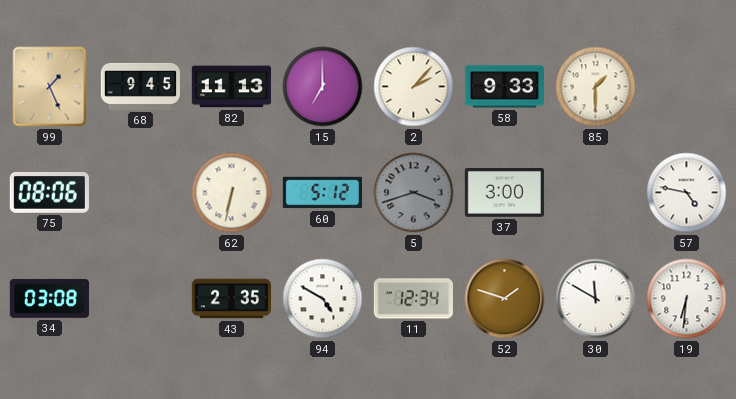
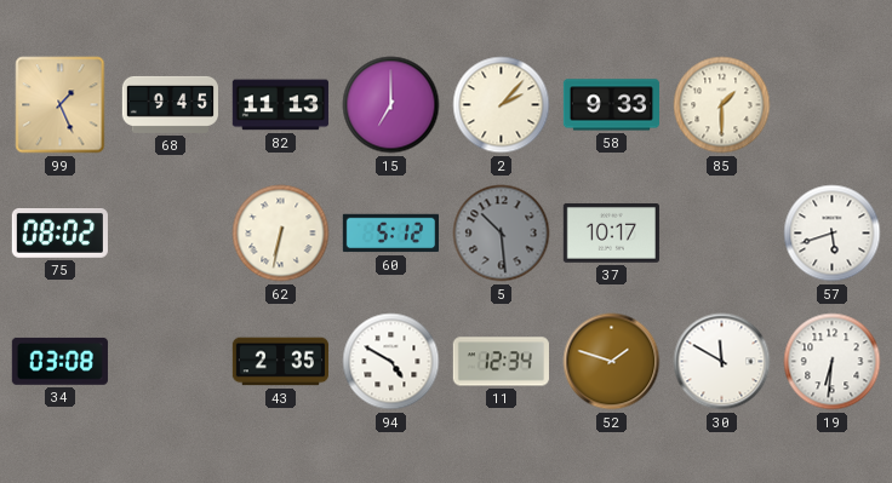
75: 08:06 -> 08:02
5: 3:42 -> 10:29
37: 3:00 -> 10:17
57: 4:47 -> 5:42
